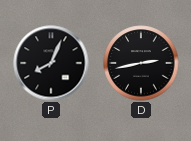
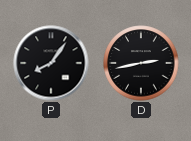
P: 8:04 -> 8:06
